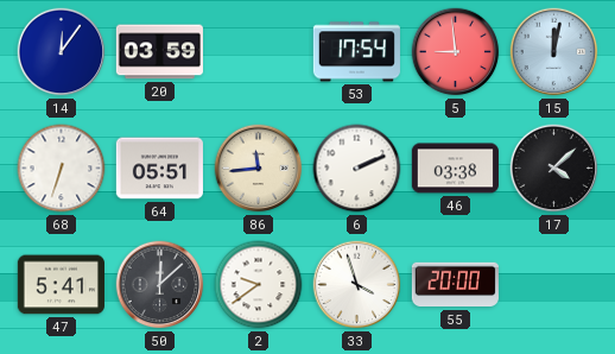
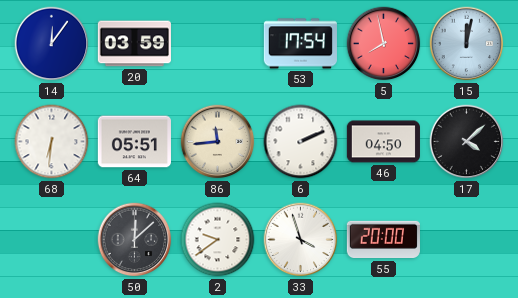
5: 8:59 -> 7:58
68: 6:33 -> 6:31
46: 03:38 -> 04:50
47: 5:41 -> none
